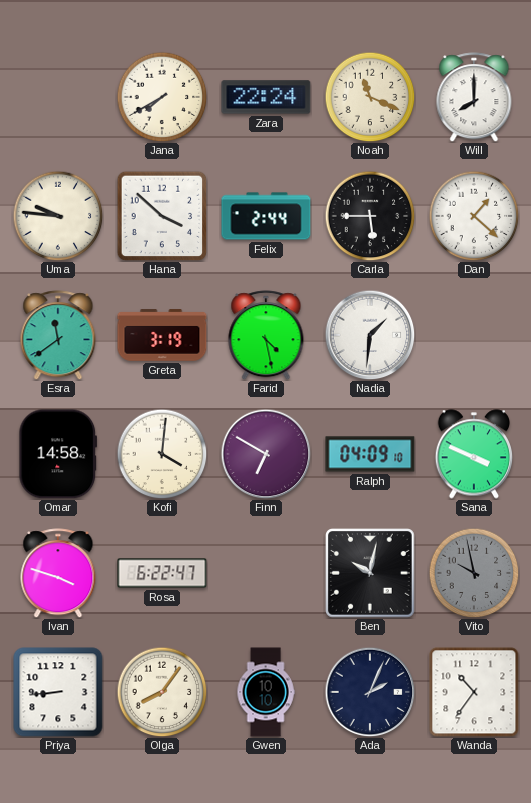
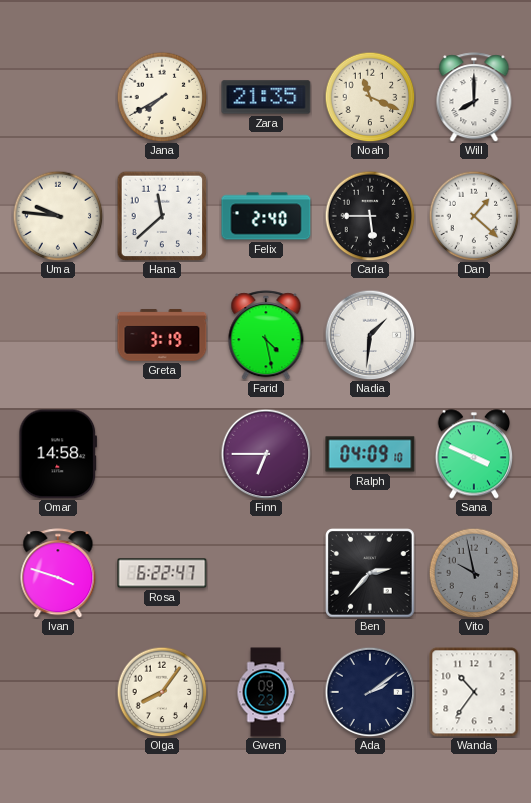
Zara: 22:24 -> 21:35
Hana: 3:52 -> 11:38
Felix: 2:44 -> 2:40
Esra: 11:39 -> none
Kofi: 4:01 -> none
Finn: 6:50 -> 6:45
Ben: 10:02 -> 2:37
Priya: 8:44 -> none
Gwen: 10:10 -> 09:23
Ada: 2:04 -> 2:09
